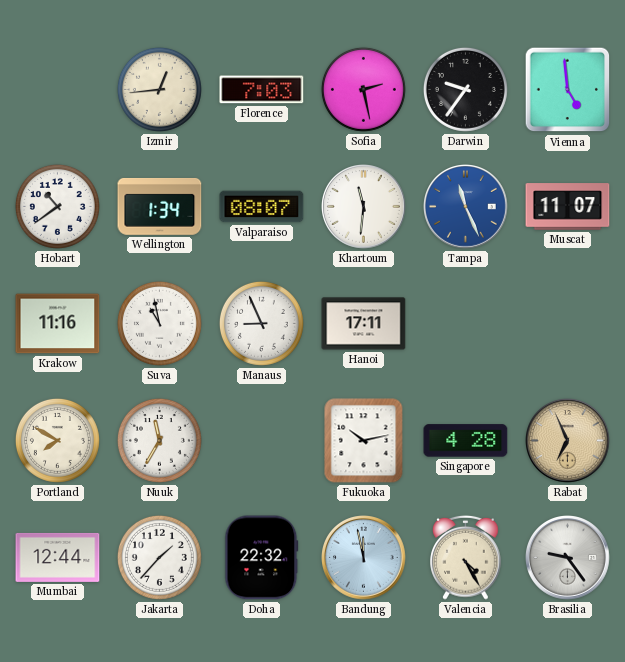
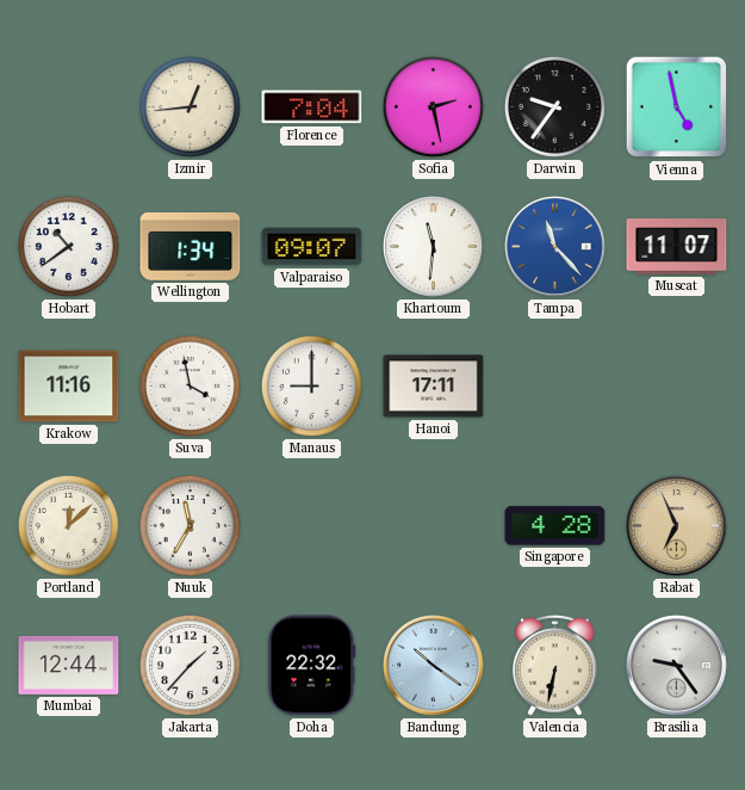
Florence: 7:03 -> 7:04
Vienna: 4:59 -> 4:58
Valparaiso: 08:07 -> 09:07
Tampa: 11:26 -> 11:23
Suva: 10:58 -> 3:58
Manaus: 8:56 -> 9:00
Portland: 7:50 -> 12:08
Fukuoka: 10:13 -> none
Bandung: 11:58 -> 10:21
Valencia: 4:25 -> 6:32
